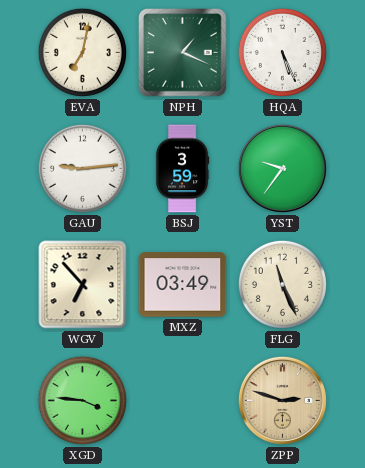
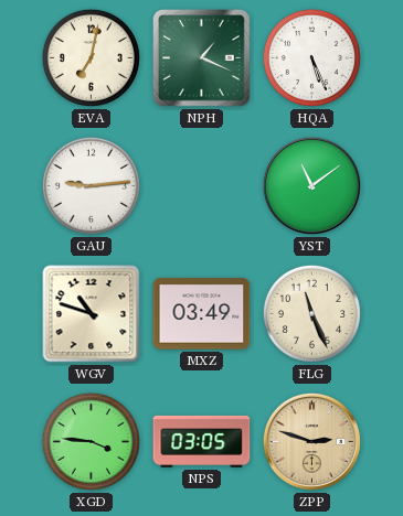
BSJ: 3:59 -> none
YST: 9:36 -> 11:09
WGV: 6:53 -> 10:48
NPS: none -> 03:05
